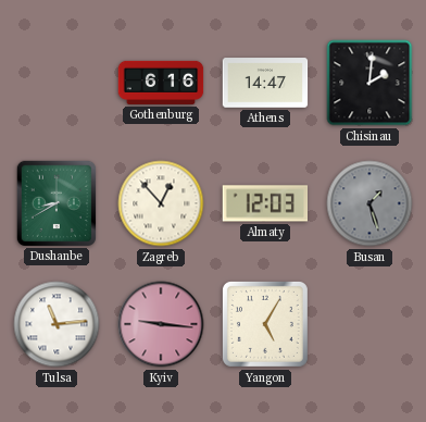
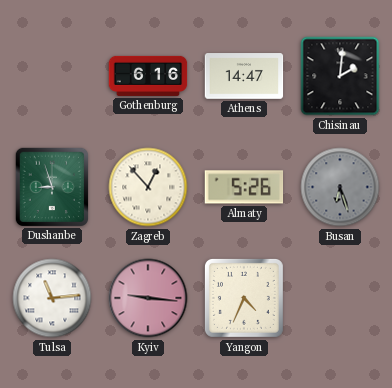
Dushanbe: 8:40 -> 8:57
Almaty: 12:03 -> 5:26
Busan: 1:27 -> 6:27
Yangon: 5:05 -> 4:34
